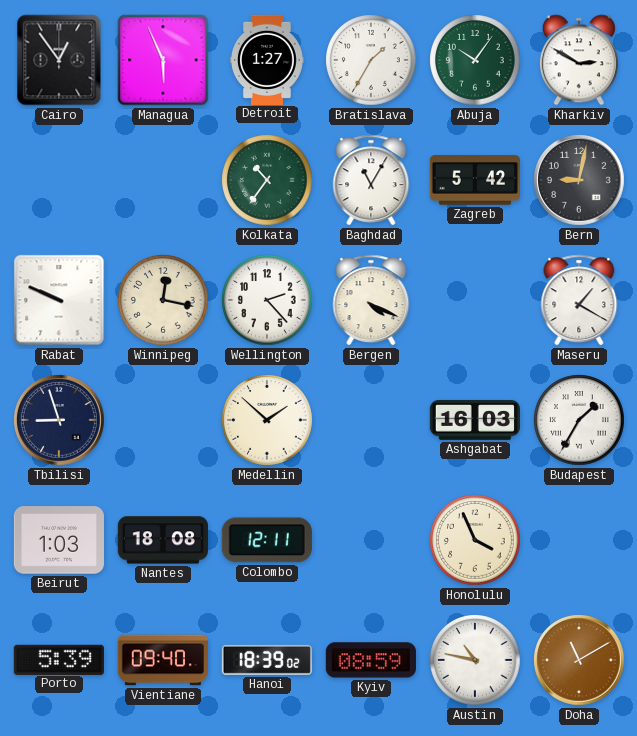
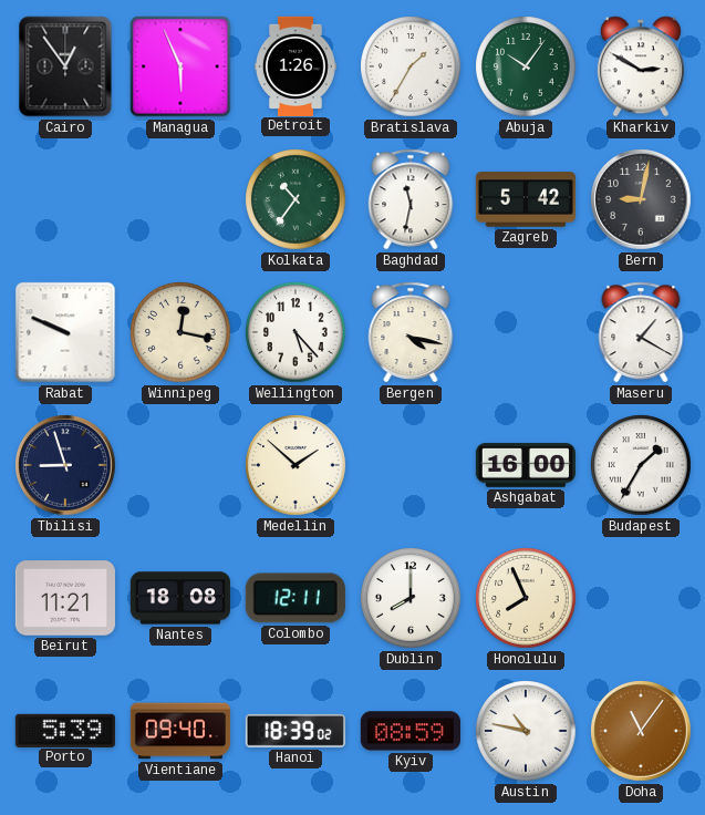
Detroit: 1:27 -> 1:26
Baghdad: 11:05 -> 11:32
Wellington: 2:23 -> 5:23
Bergen: 4:19 -> 4:17
Ashgabat: 16:03 -> 16:00
Beirut: 1:03 -> 11:21
Dublin: none -> 8:00
Honolulu: 3:56 -> 7:56
Doha: 11:10 -> 11:06
